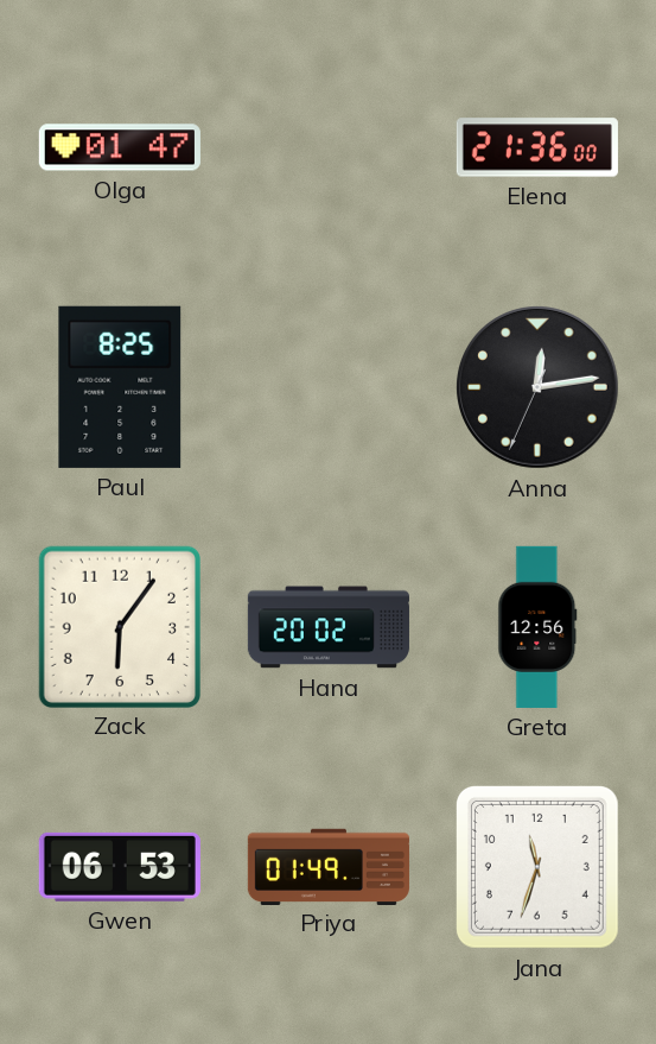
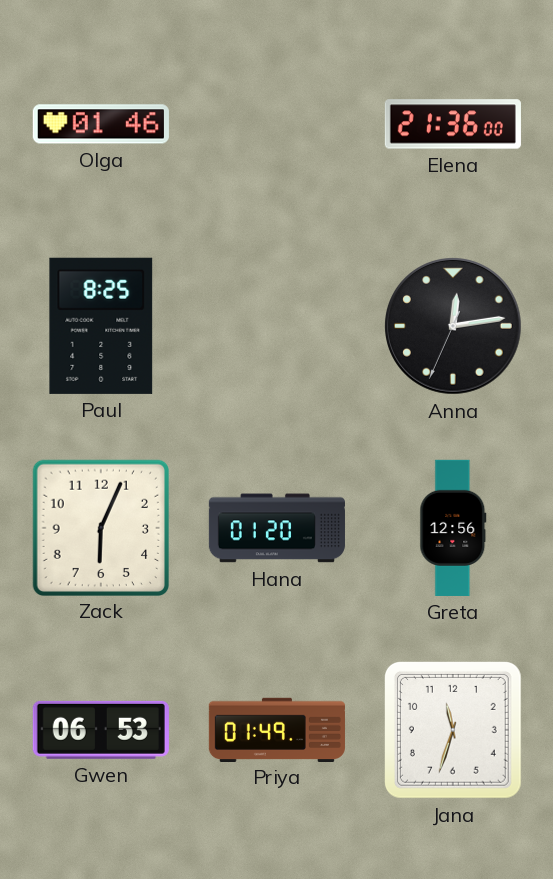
Olga: 01:47 -> 01:46
Zack: 6:06 -> 6:04
Hana: 20:02 -> 01:20
